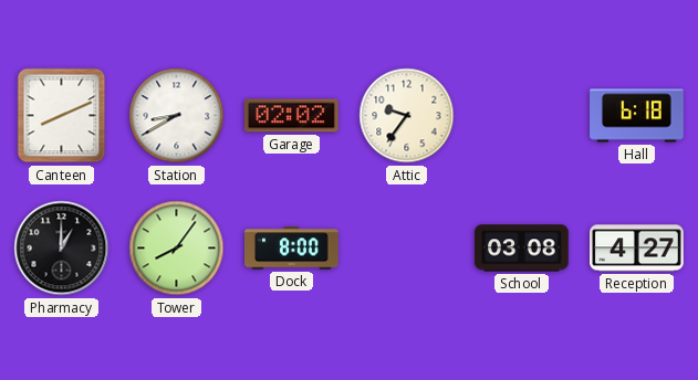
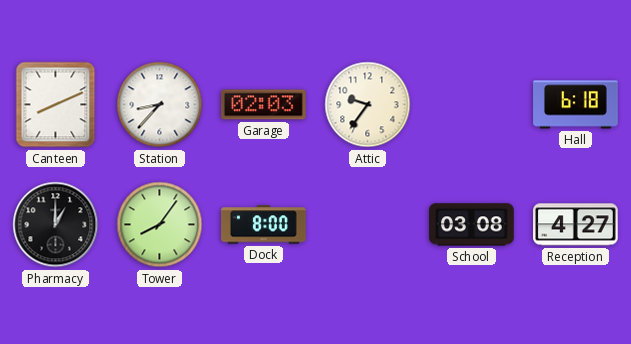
Station: 8:40 -> 8:37
Garage: 02:02 -> 02:03
